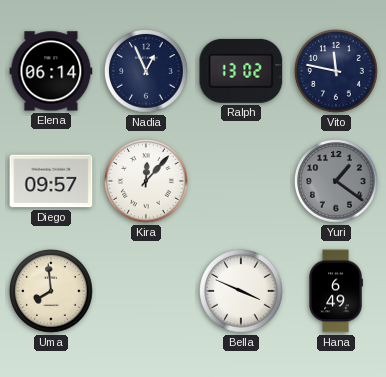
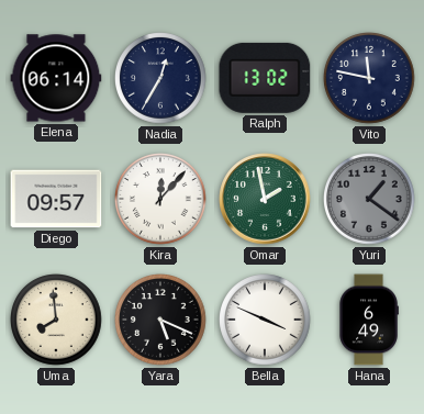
Nadia: 12:56 -> 12:35
Omar: none -> 1:58
Yara: none -> 5:19
